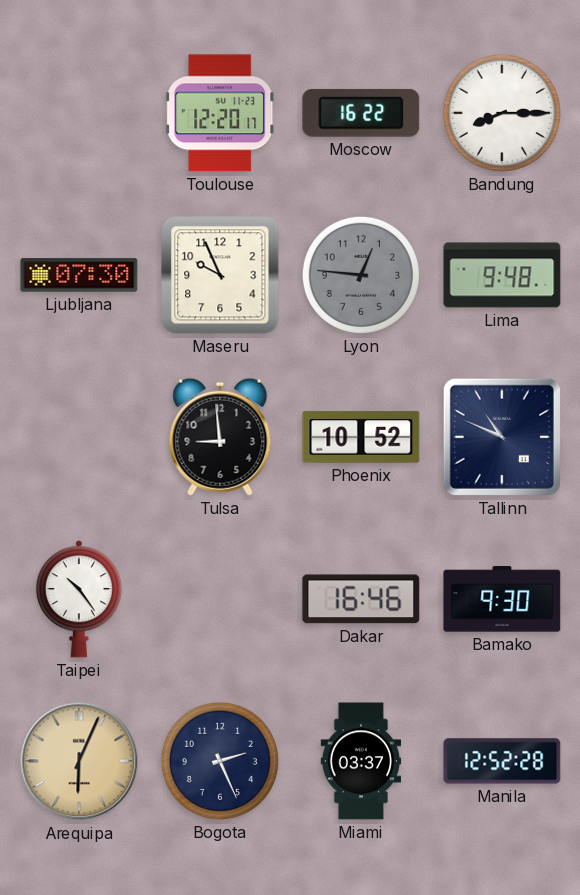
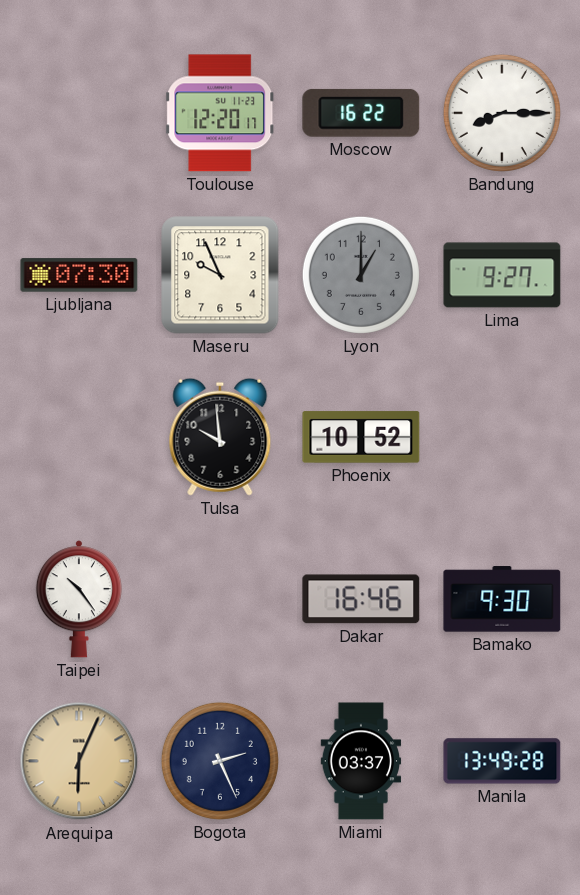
Lyon: 12:46 -> 1:00
Lima: 9:48 -> 9:27
Tulsa: 8:59 -> 9:59
Tallinn: 10:49 -> none
Manila: 12:52 -> 13:49
